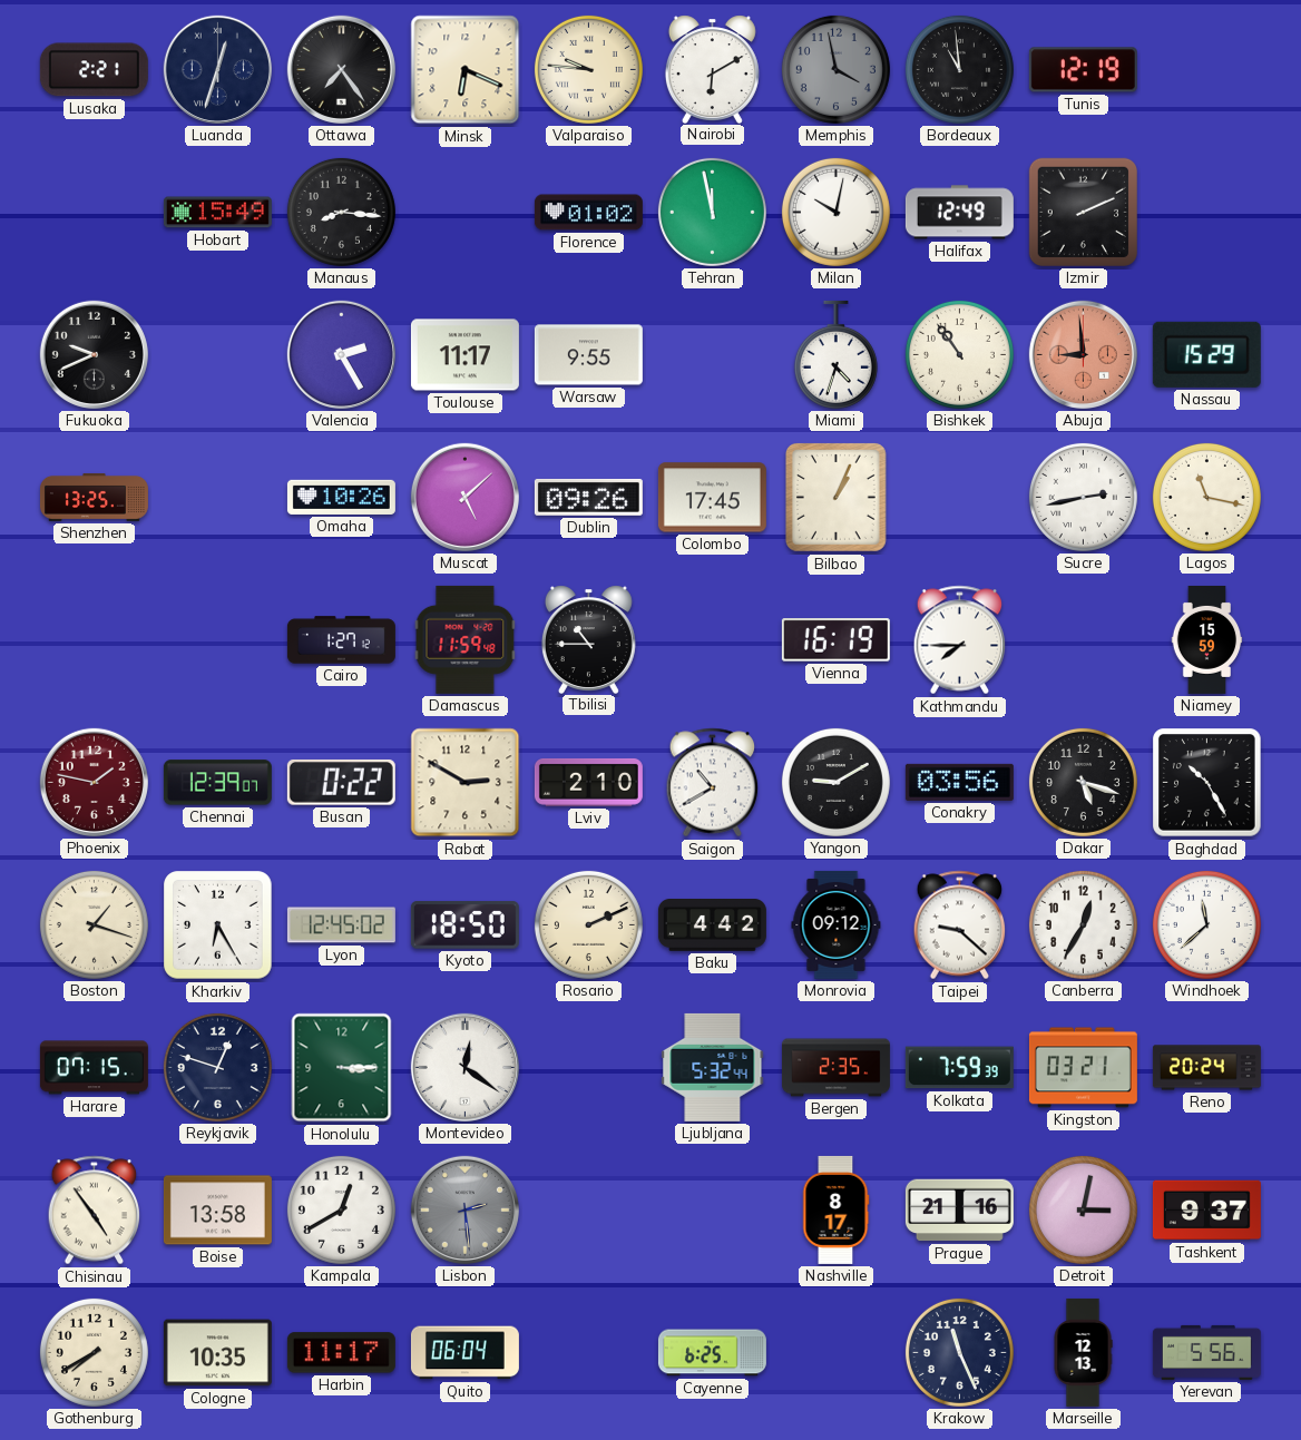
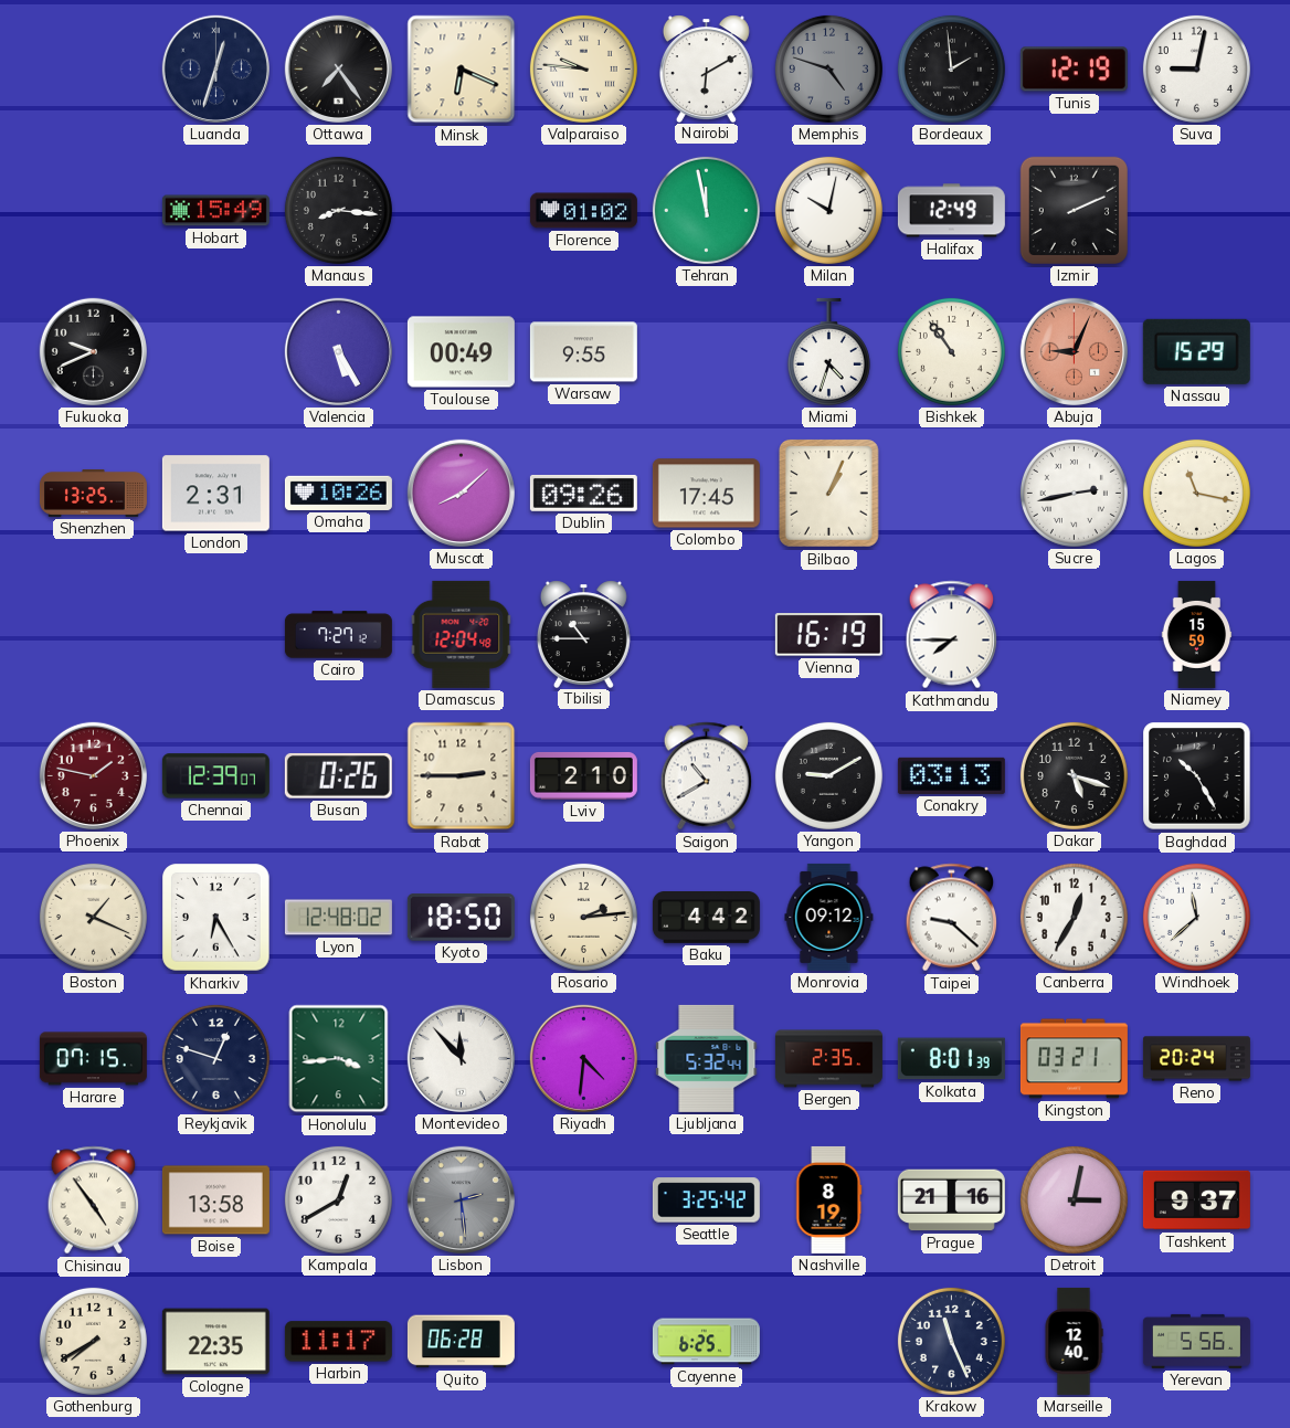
Lusaka: 2:21 -> none
Memphis: 3:58 -> 4:48
Bordeaux: 10:59 -> 1:59
Suva: none -> 9:02
Valencia: 2:25 -> 5:25
Toulouse: 11:17 -> 00:49
Abuja: 8:59 -> 9:04
London: none -> 2:31
Muscat: 5:08 -> 8:08
Cairo: 1:27 -> 7:27
Damascus: 11:59 -> 12:04
Busan: 0:22 -> 0:26
Rabat: 2:50 -> 2:45
Conakry: 03:56 -> 03:13
Boston: 1:18 -> 1:19
Lyon: 12:45 -> 12:48
Rosario: 2:11 -> 2:14
Honolulu: 3:15 -> 3:44
Montevideo: 12:21 -> 11:53
Riyadh: none -> 4:31
Kolkata: 7:59 -> 8:01
Seattle: none -> 3:25
Nashville: 8:17 -> 8:19
Cologne: 10:35 -> 22:35
Quito: 06:04 -> 06:28
Marseille: 12:13 -> 12:40
